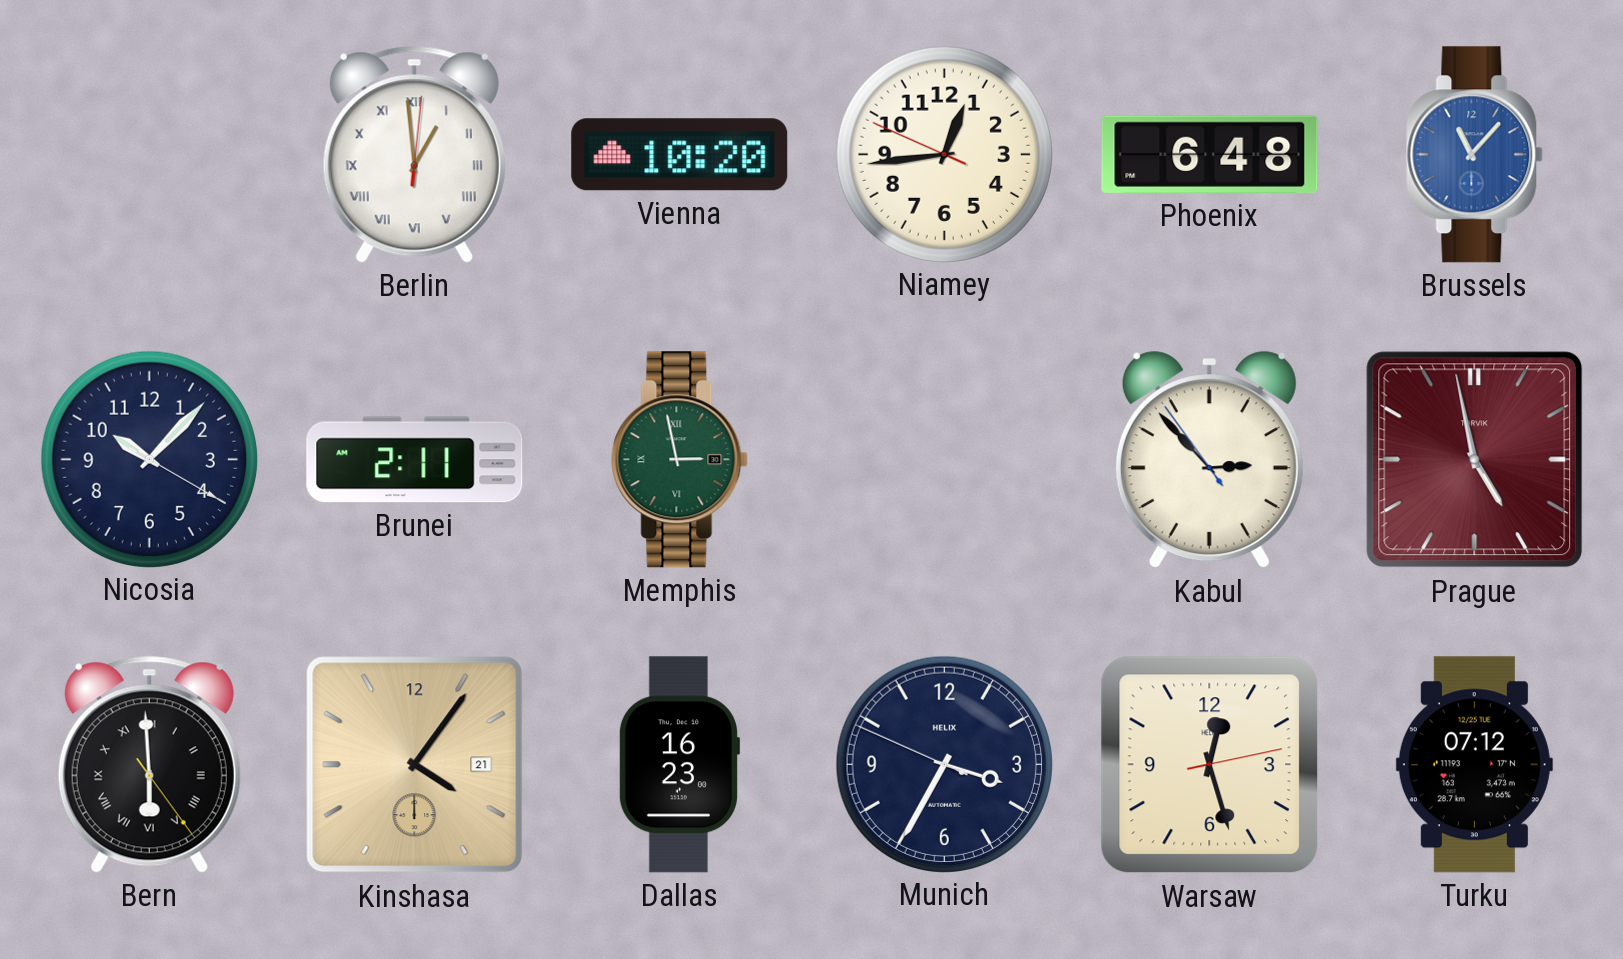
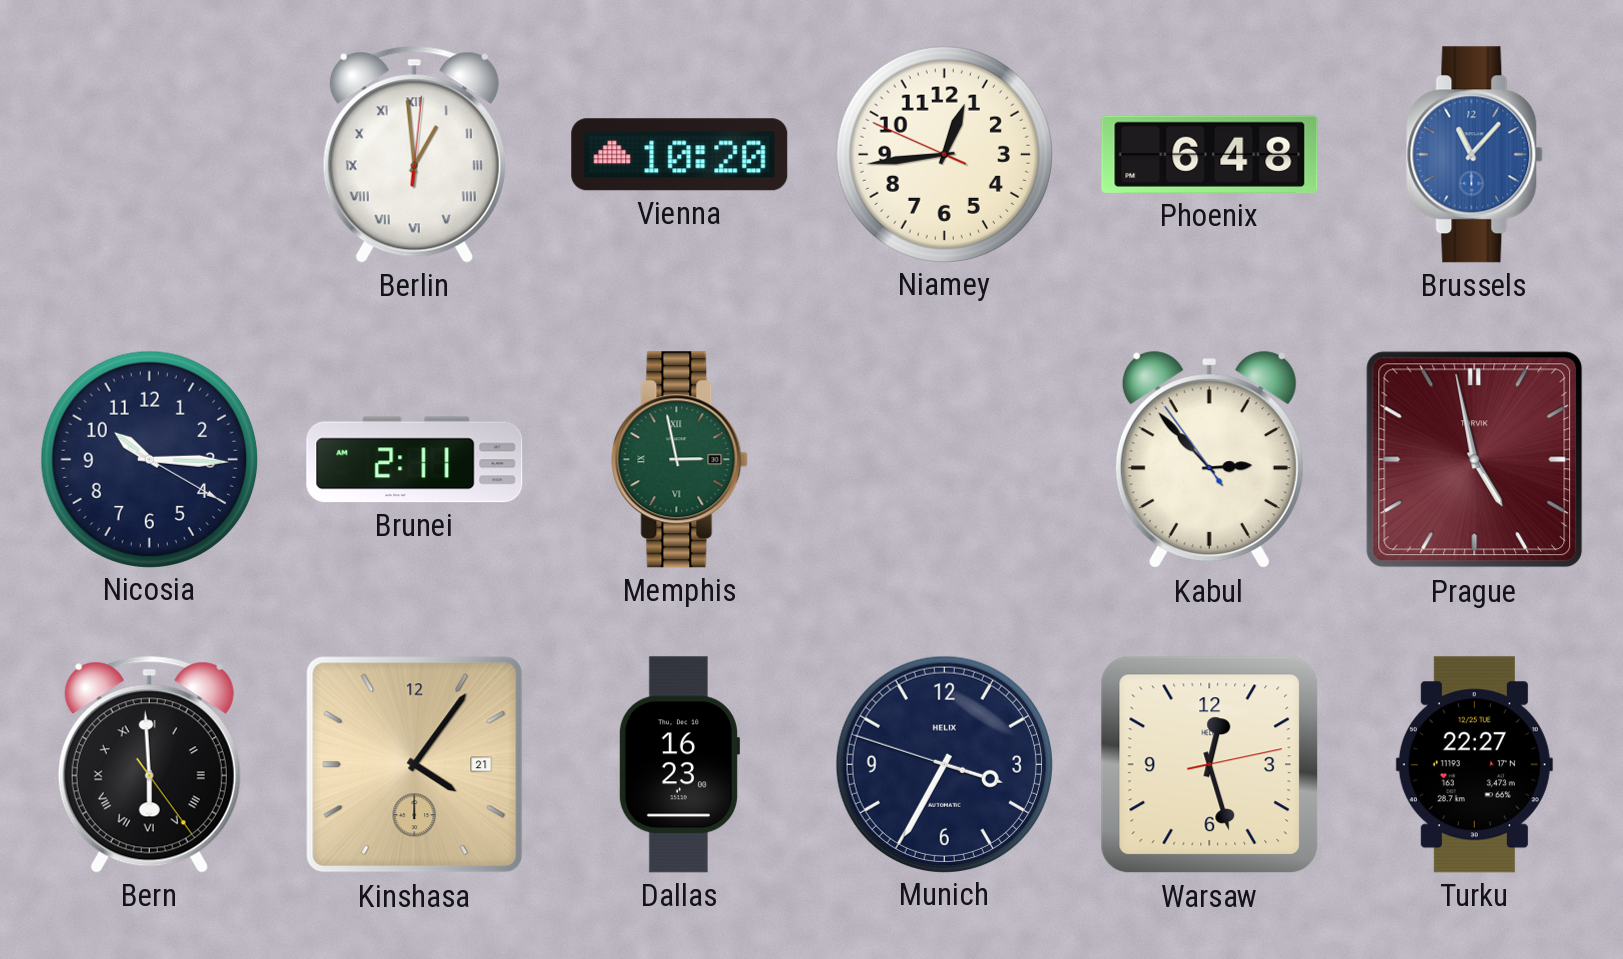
Nicosia: 10:07 -> 10:15
Munich: 3:34:49 -> 3:34:48
Turku: 07:12 -> 22:27
